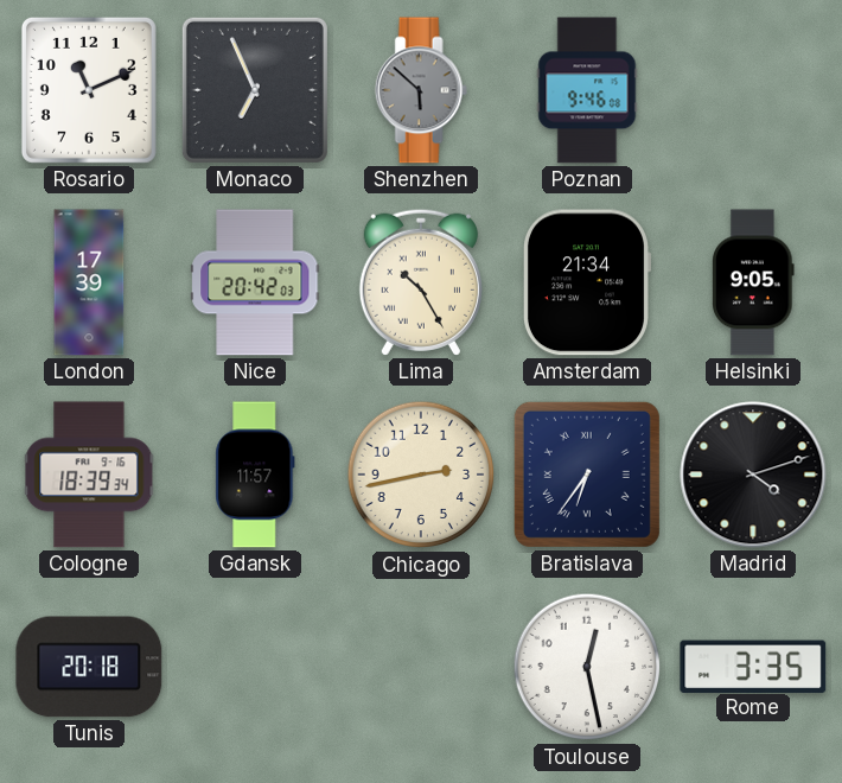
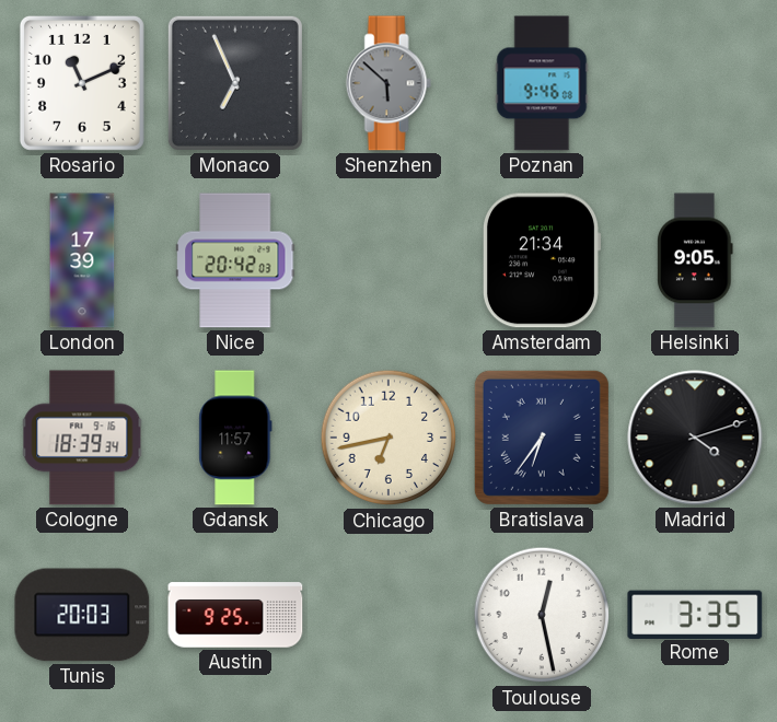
Lima: 10:25 -> none
Chicago: 2:43 -> 6:43
Tunis: 20:18 -> 20:03
Austin: none -> 9:25
